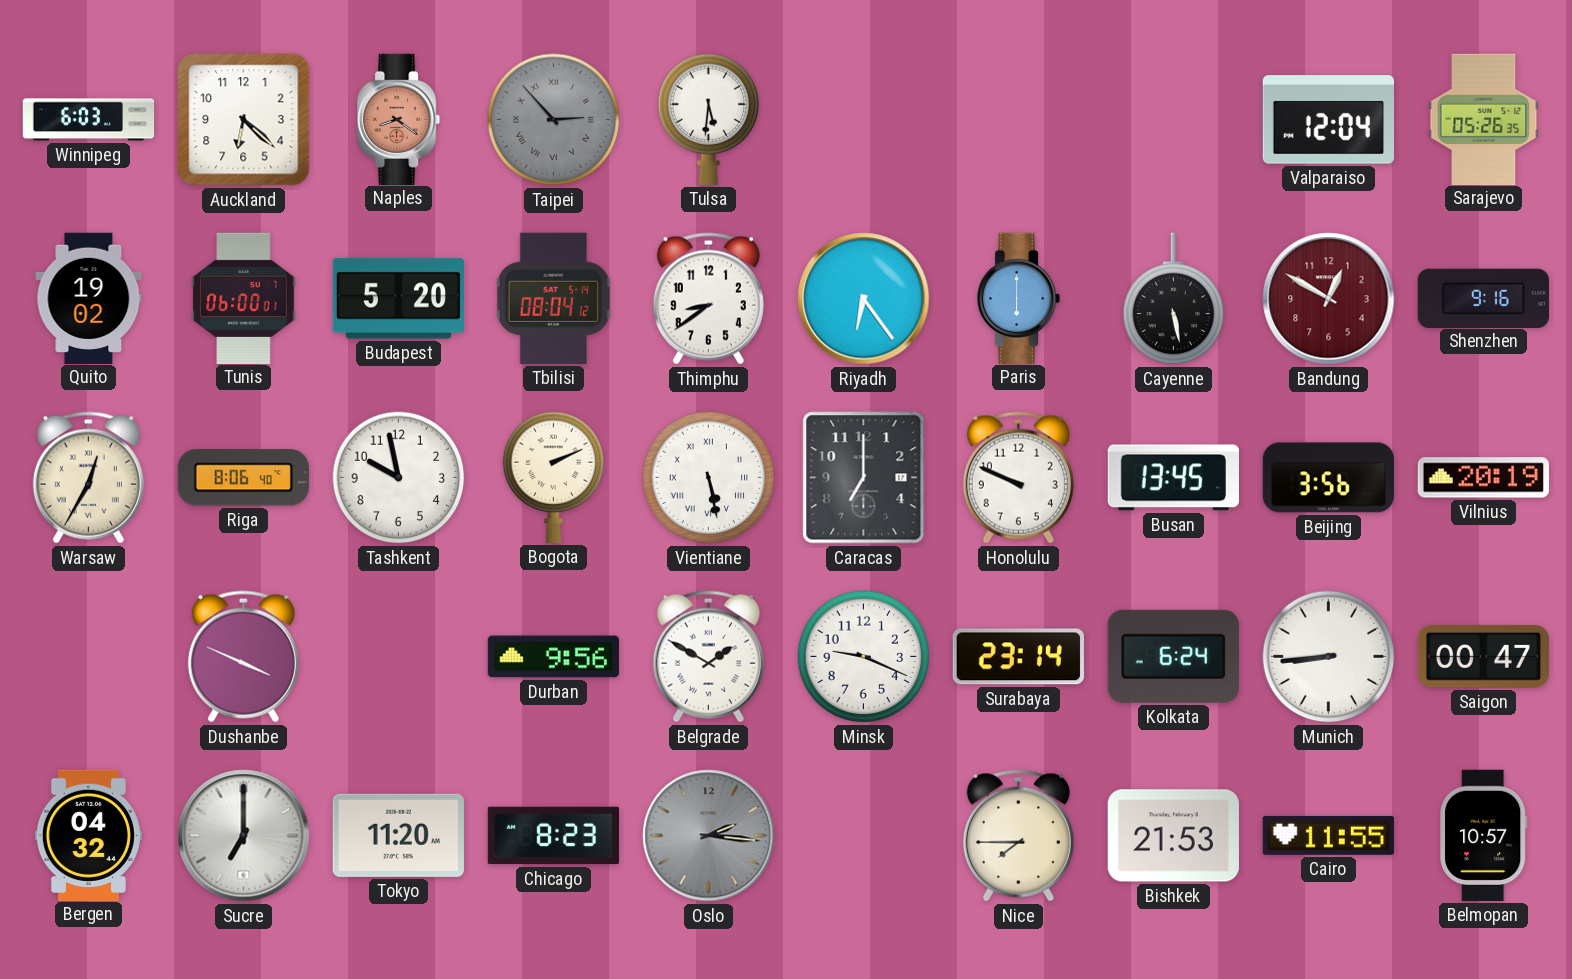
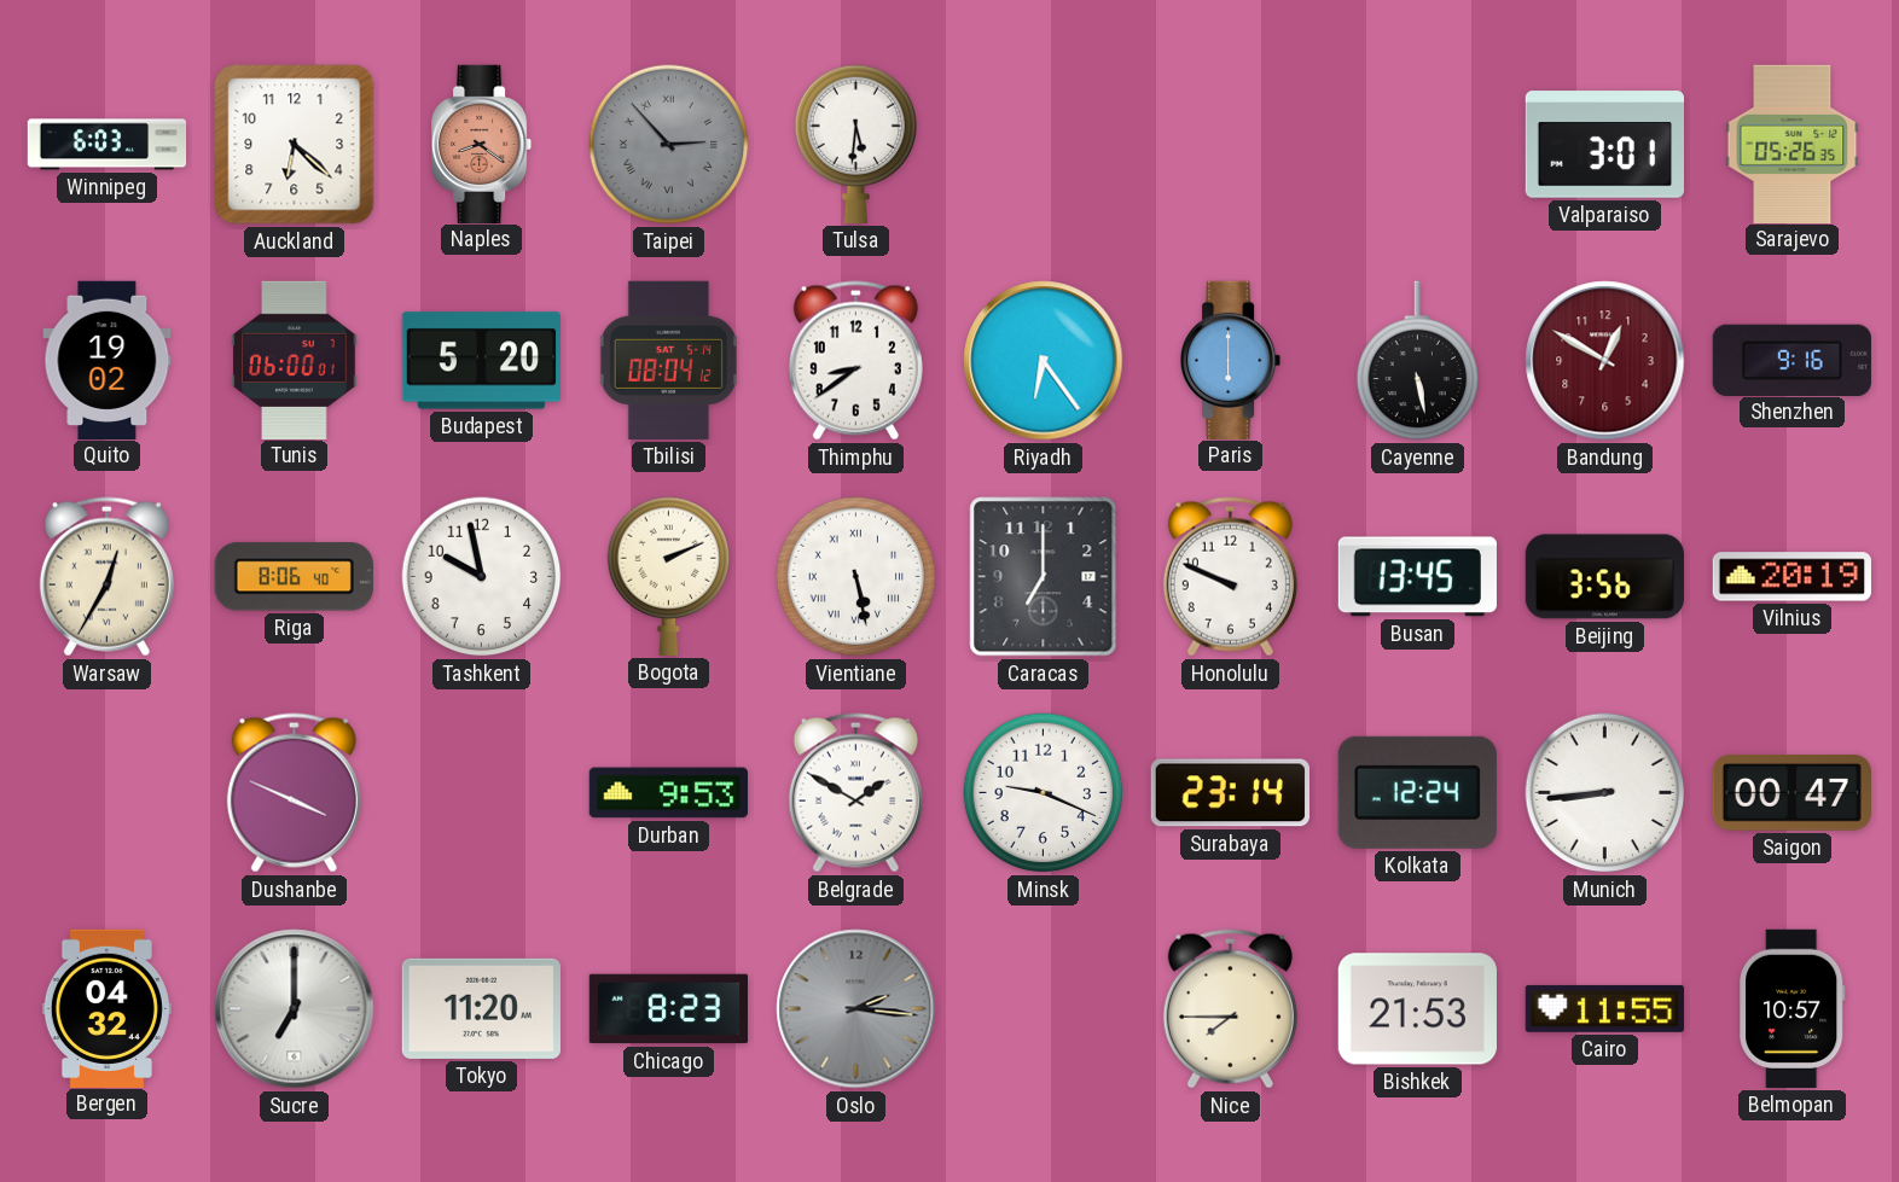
Valparaiso: 12:04 -> 3:01
Durban: 9:56 -> 9:53
Kolkata: 6:24 -> 12:24
